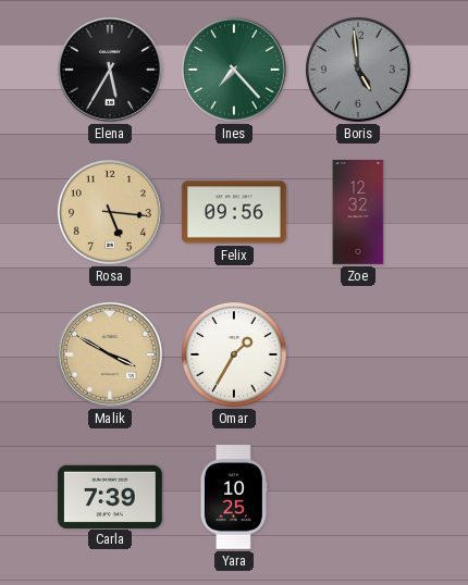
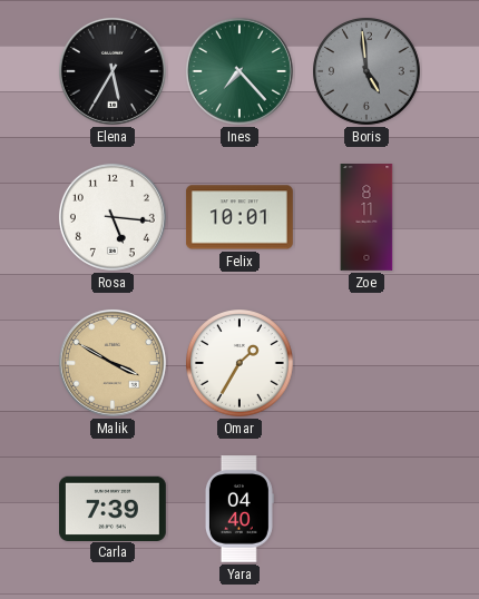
Rosa dial: champagne -> white
Felix: 09:56 -> 10:01
Zoe: 12:32 -> 8:11
Yara: 10:25 -> 04:40
